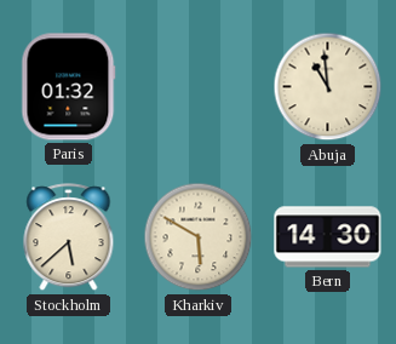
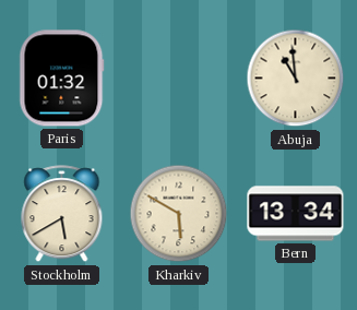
Stockholm: 5:38 -> 5:40
Bern: 14:30 -> 13:34
